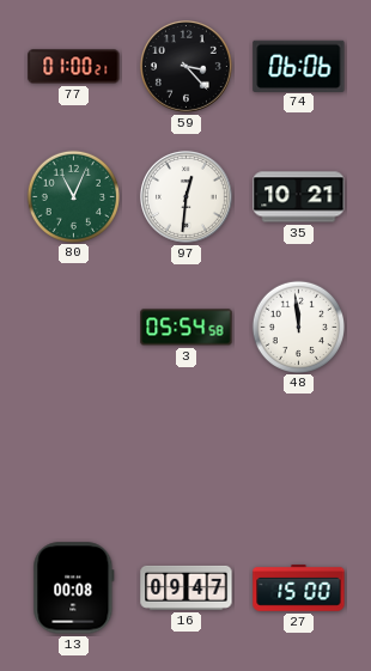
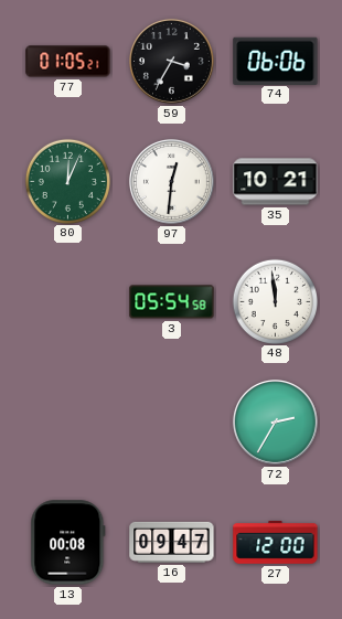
77: 01:00 -> 01:05
59: 3:23 -> 3:35
80: 11:04 -> 12:04
72: none -> 2:35
27: 15:00 -> 12:00
